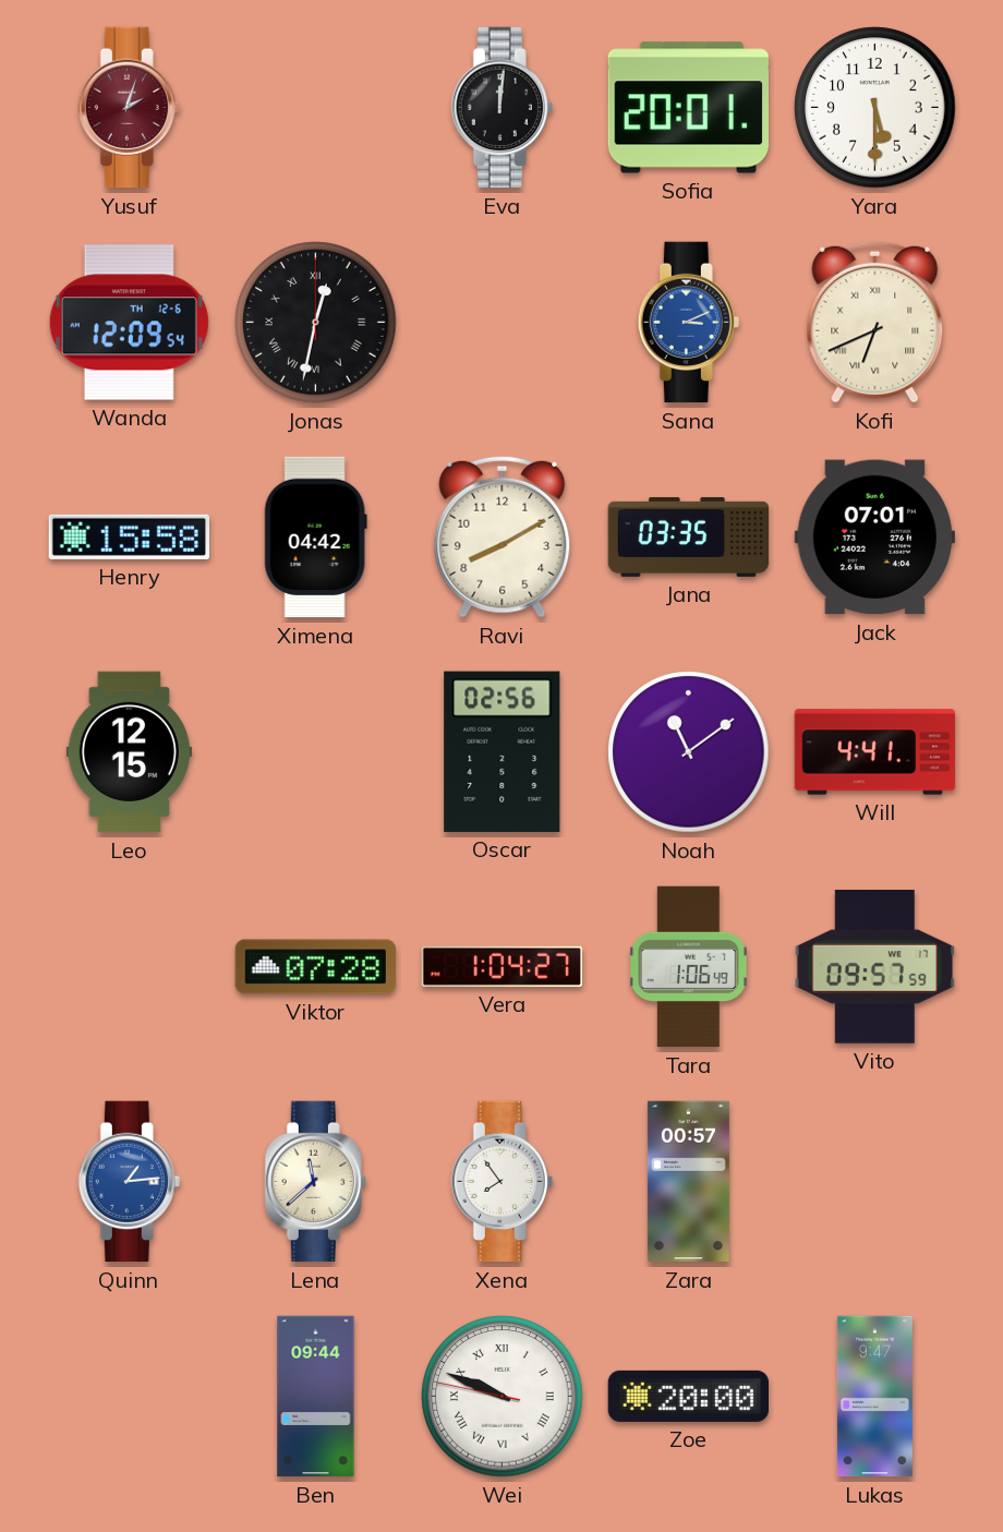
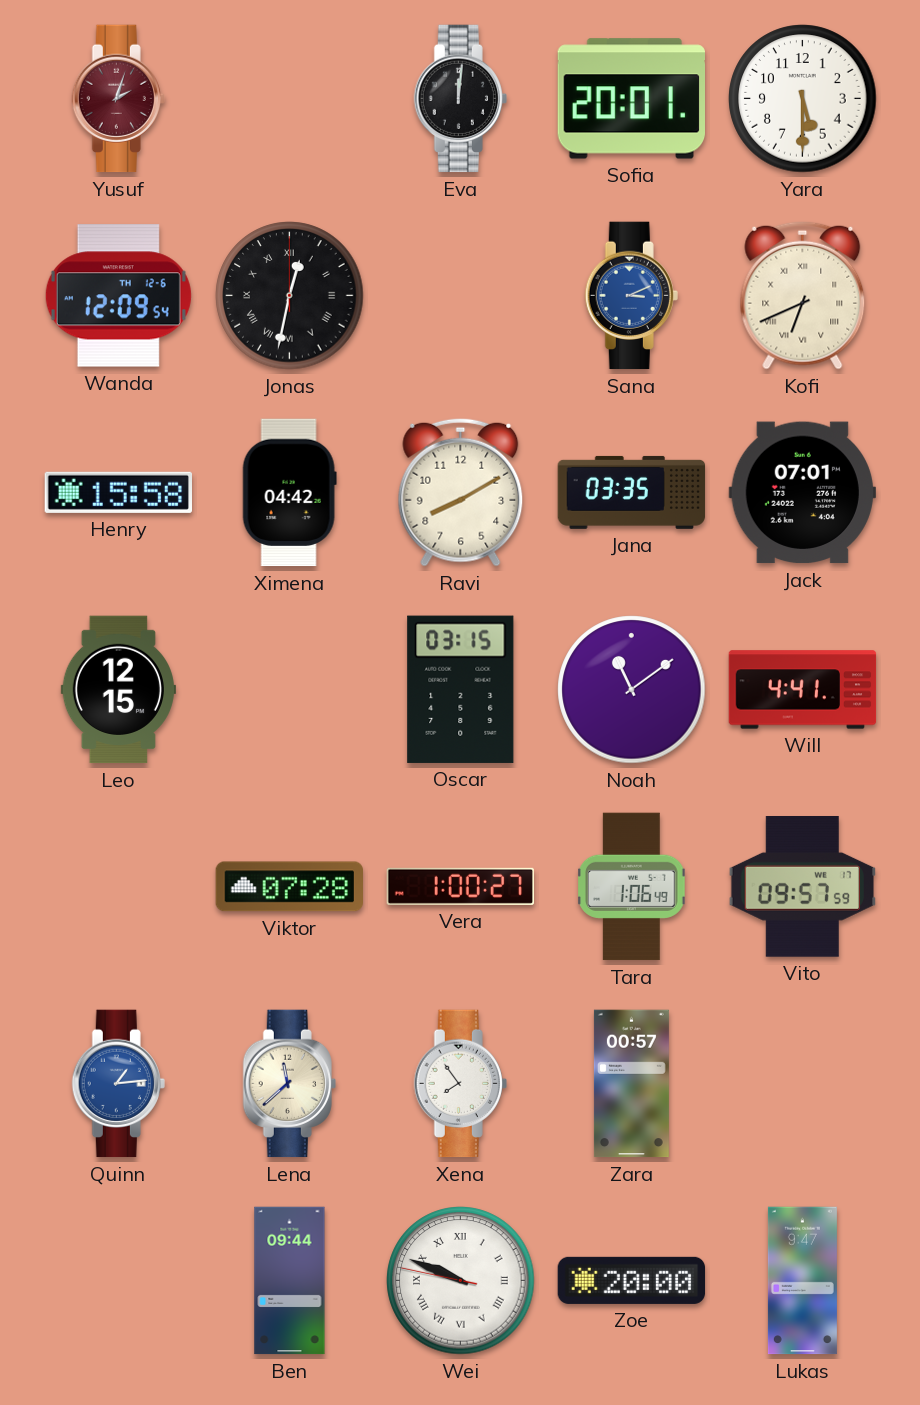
Oscar: 02:56 -> 03:15
Vera: 1:04 -> 1:00
